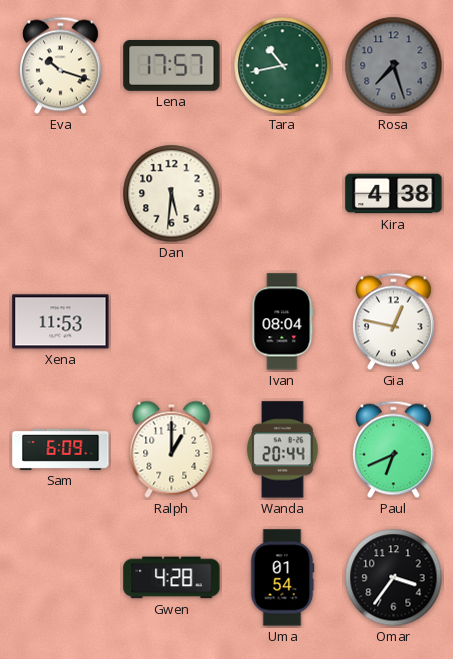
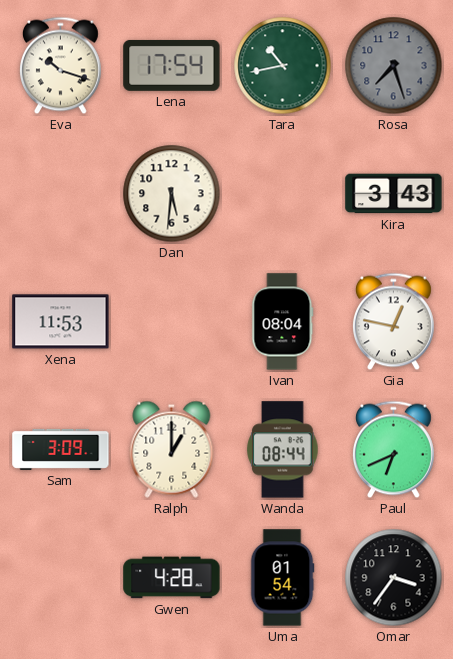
Lena: 17:57 -> 17:54
Kira: 4:38 -> 3:43
Sam: 6:09 -> 3:09
Wanda: 20:44 -> 08:44
